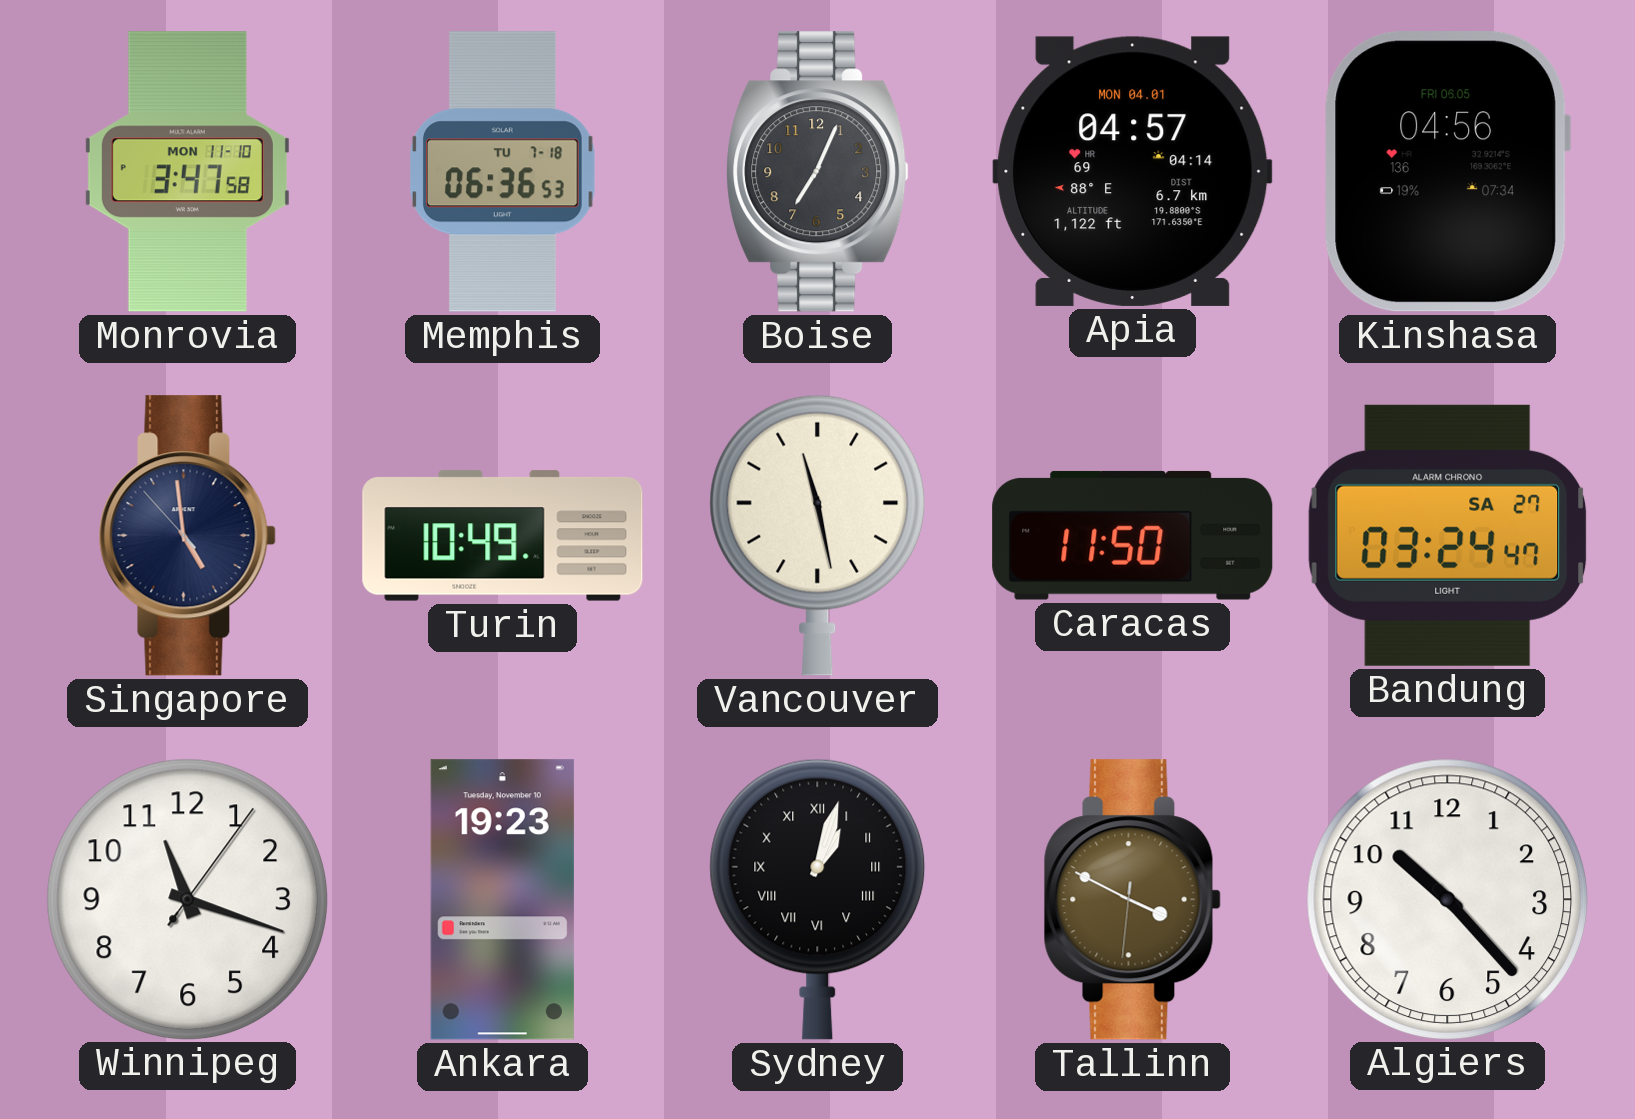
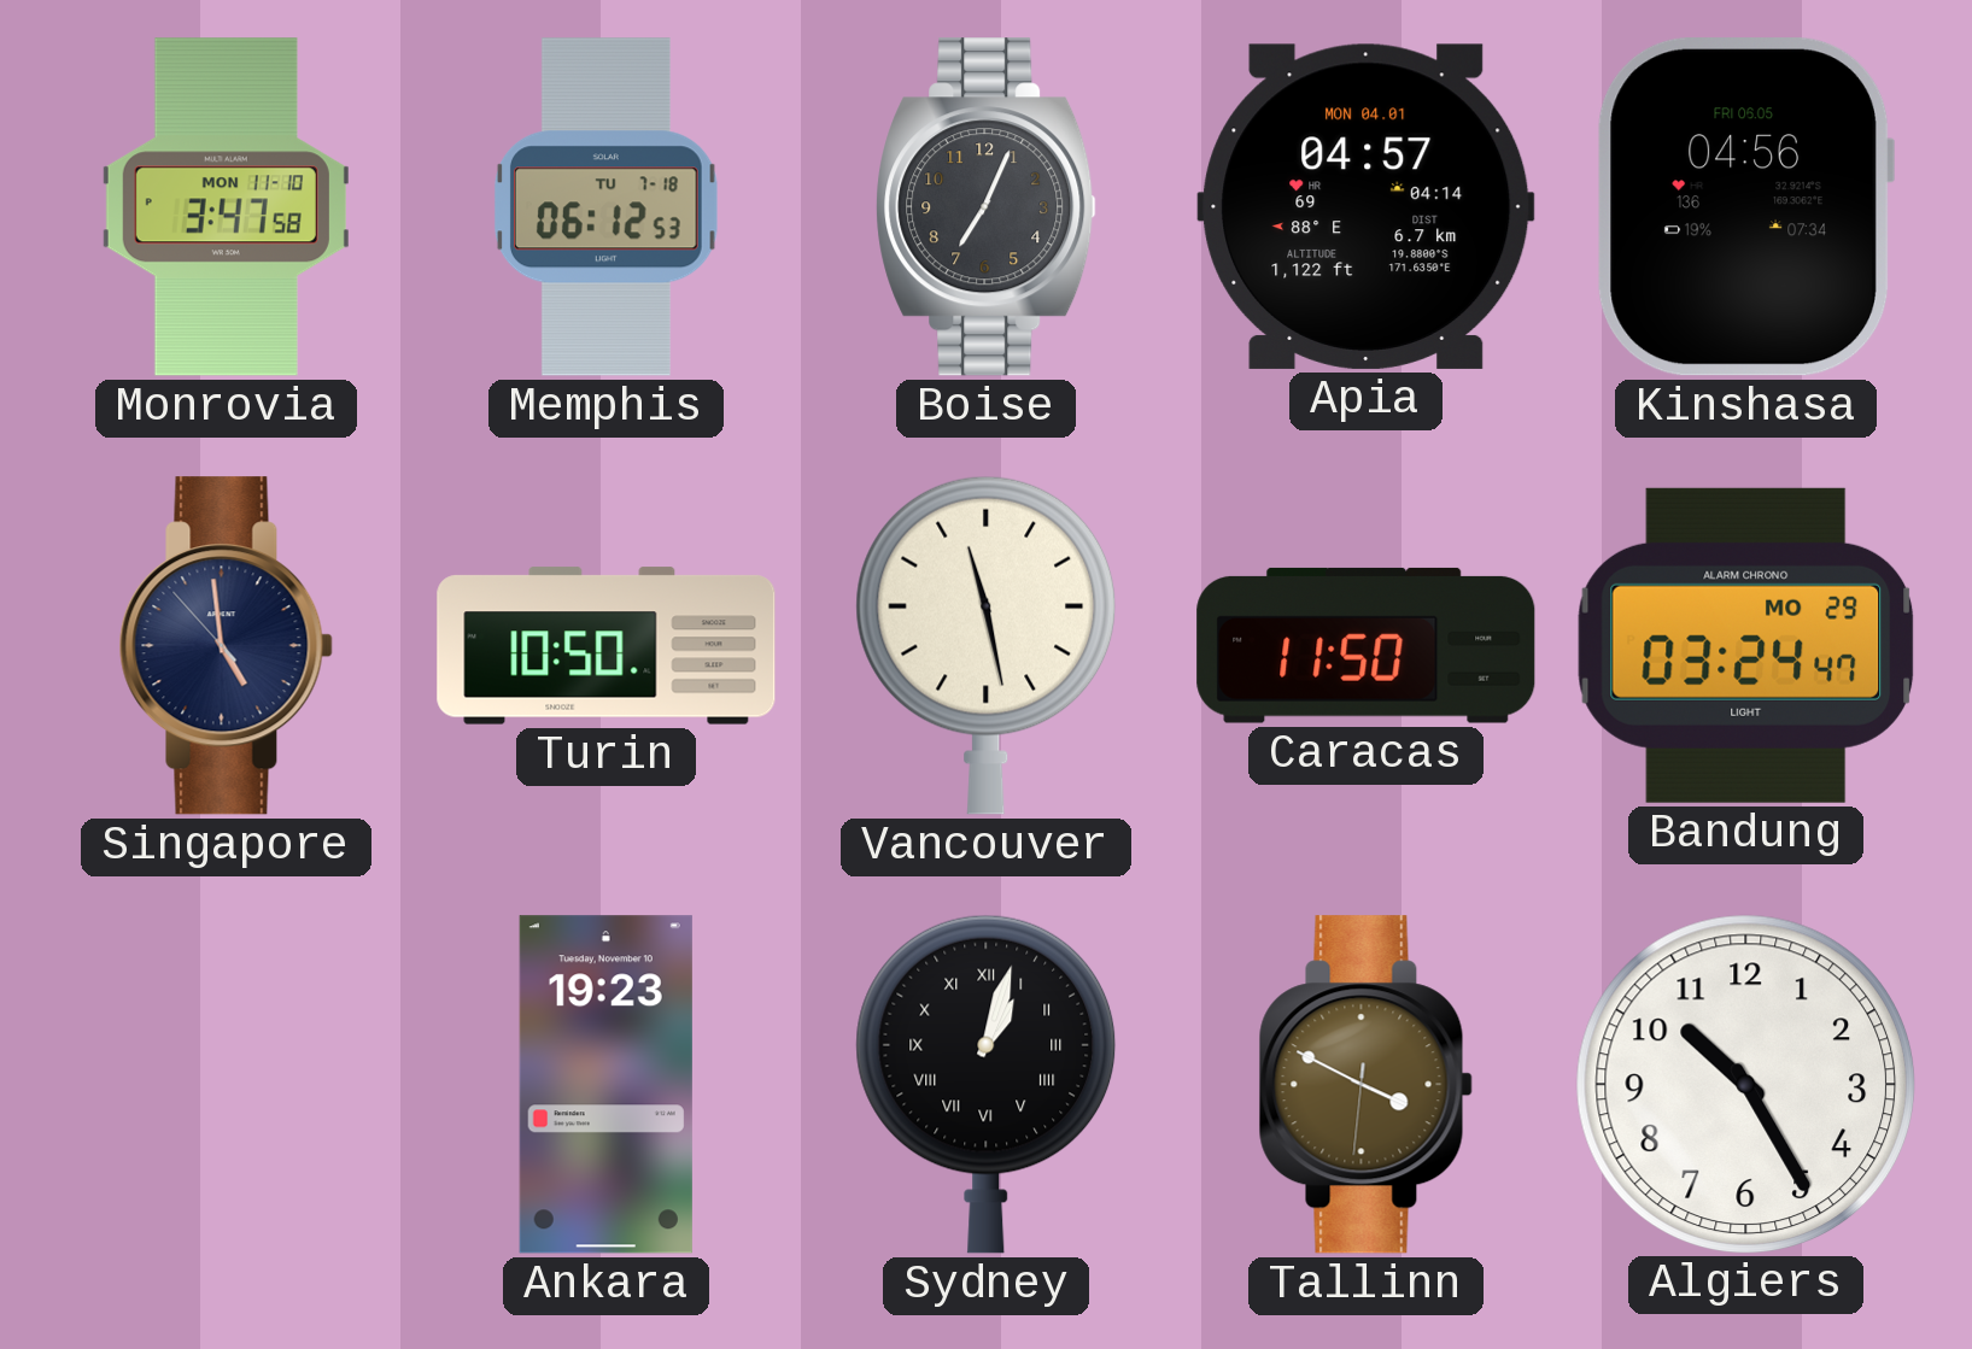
Memphis: 06:36 -> 06:12
Turin: 10:49 -> 10:50
Bandung date: SA 27 -> MO 29
Winnipeg: 11:18 -> none
Algiers: 10:23 -> 10:25
